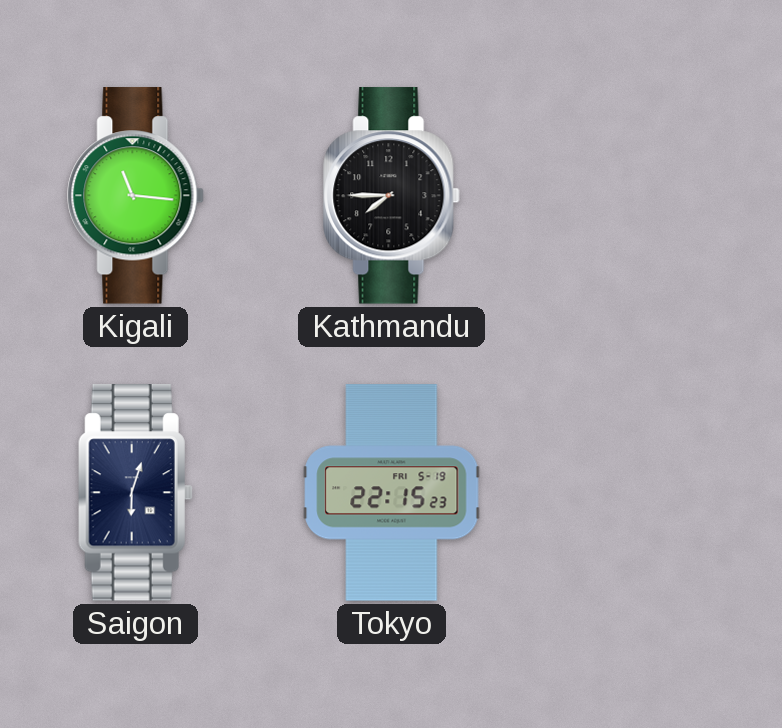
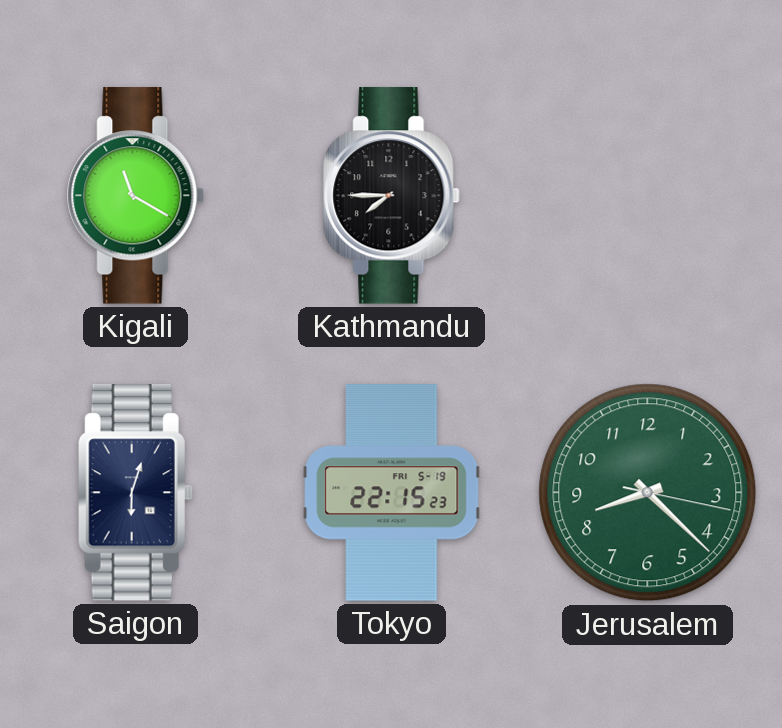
Kigali: 11:16 -> 11:20
Jerusalem: none -> 8:22
